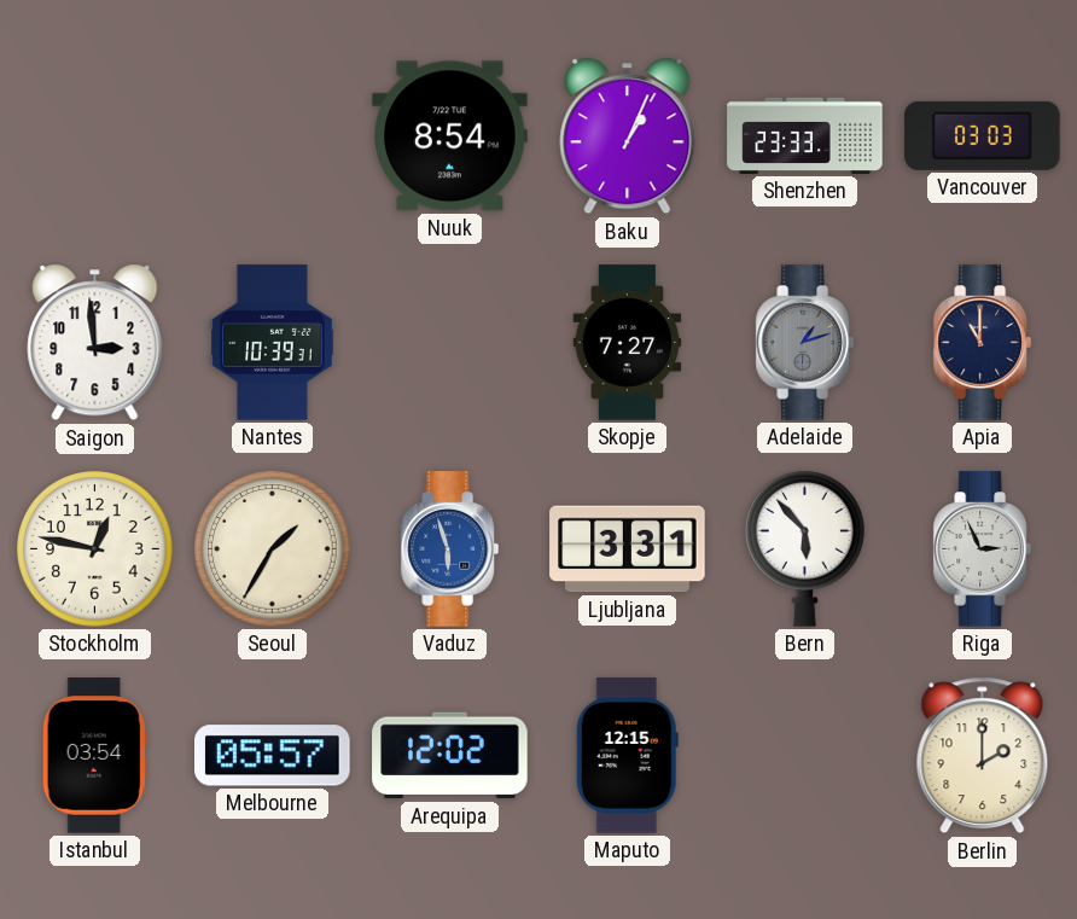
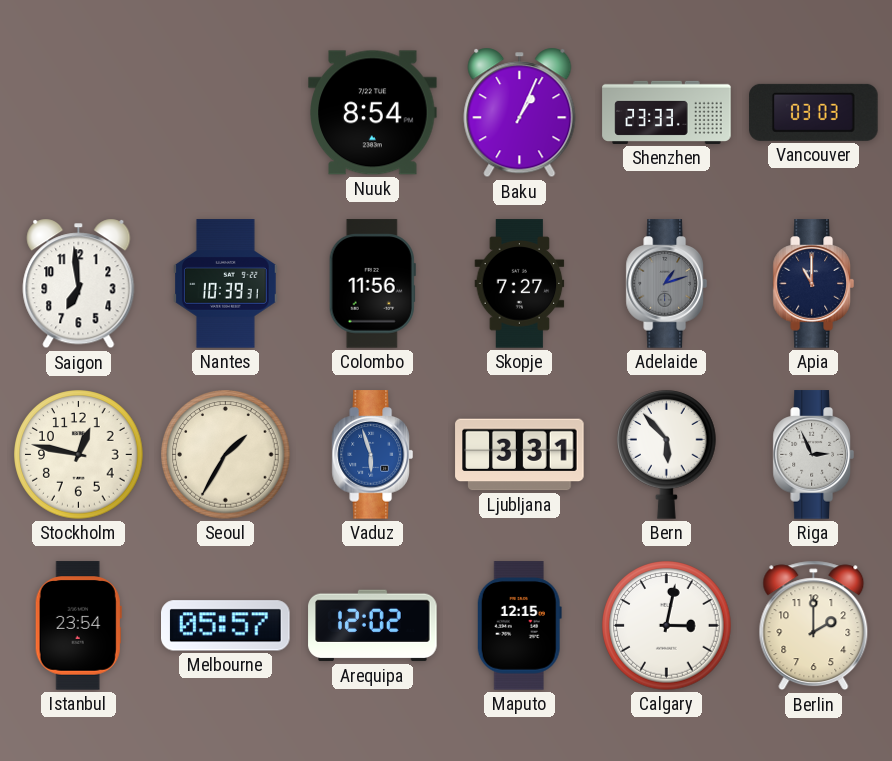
Saigon: 2:59 -> 6:59
Colombo: none -> 11:56
Istanbul: 03:54 -> 23:54
Calgary: none -> 3:02
